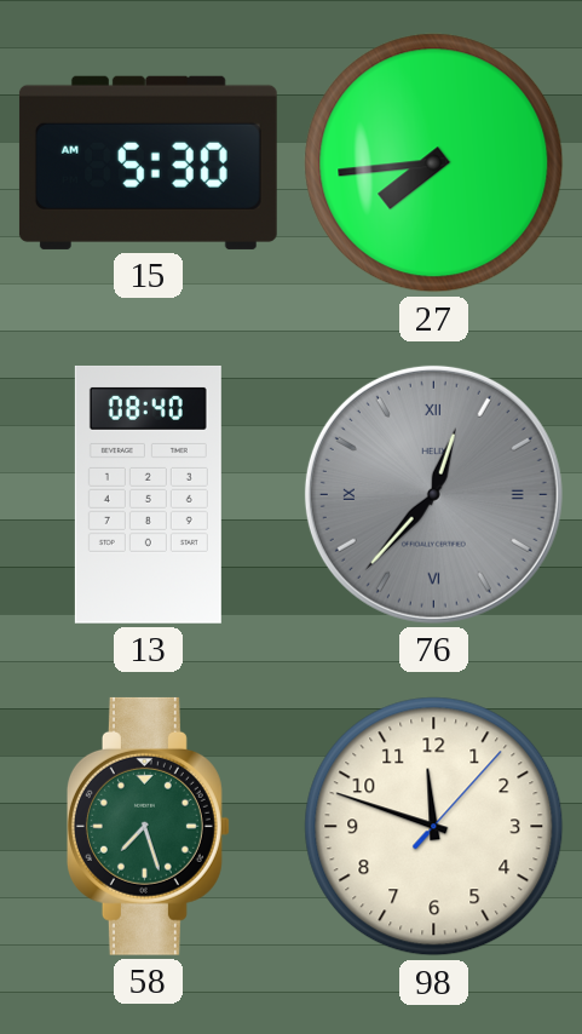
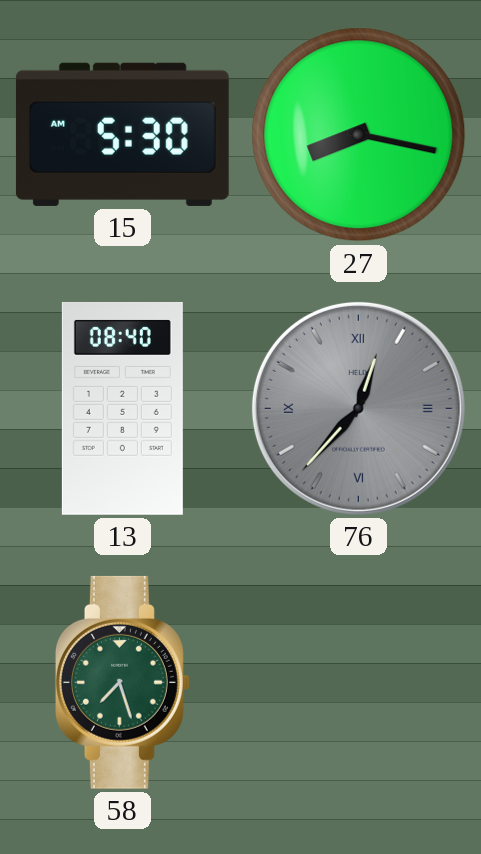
27: 7:44 -> 8:17
98: 11:48 -> none
